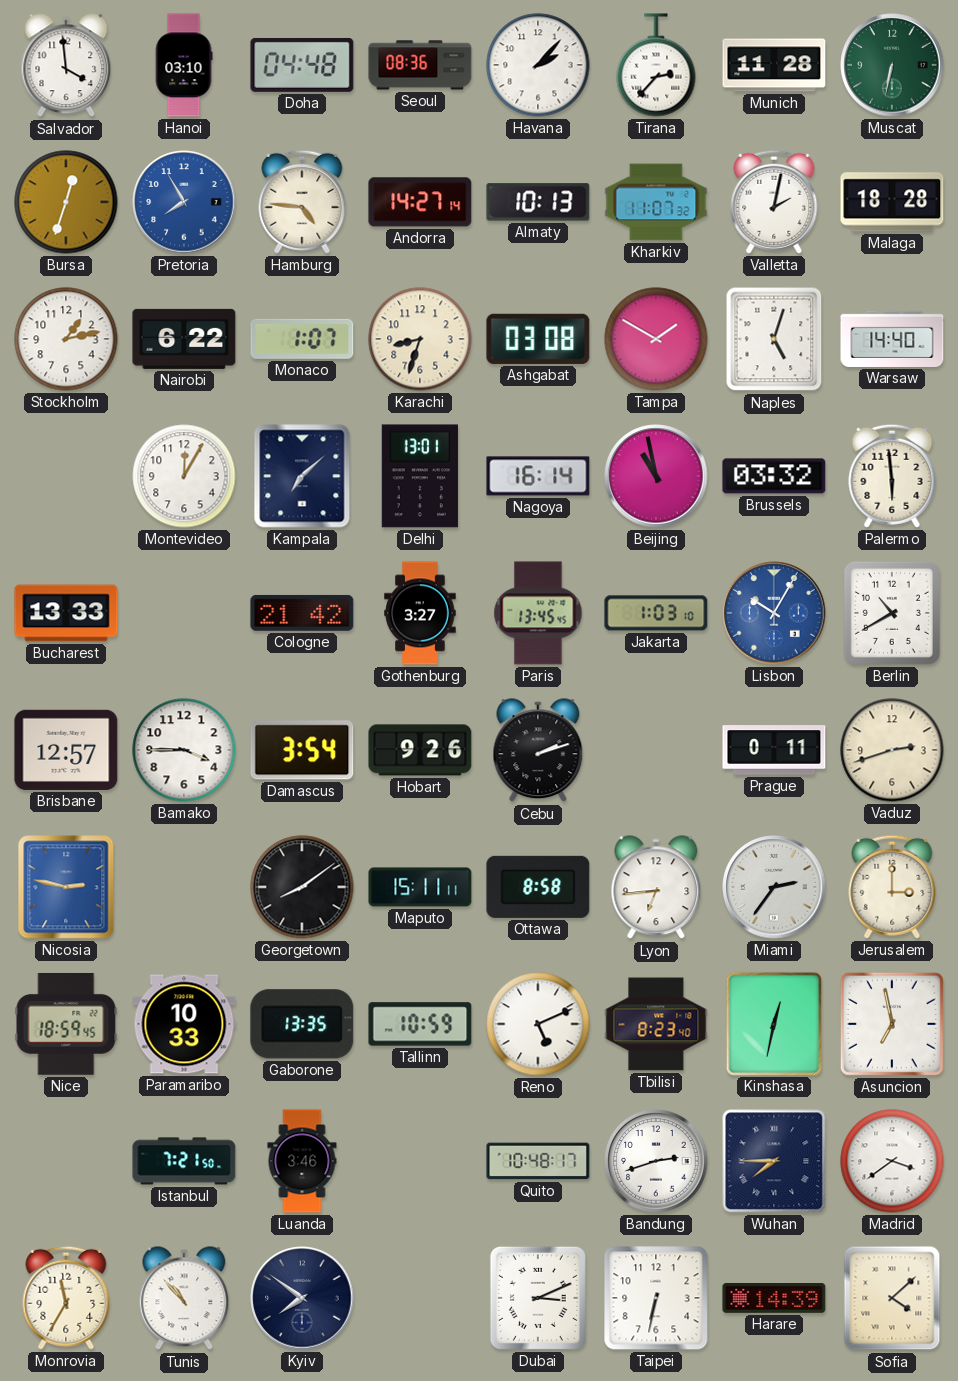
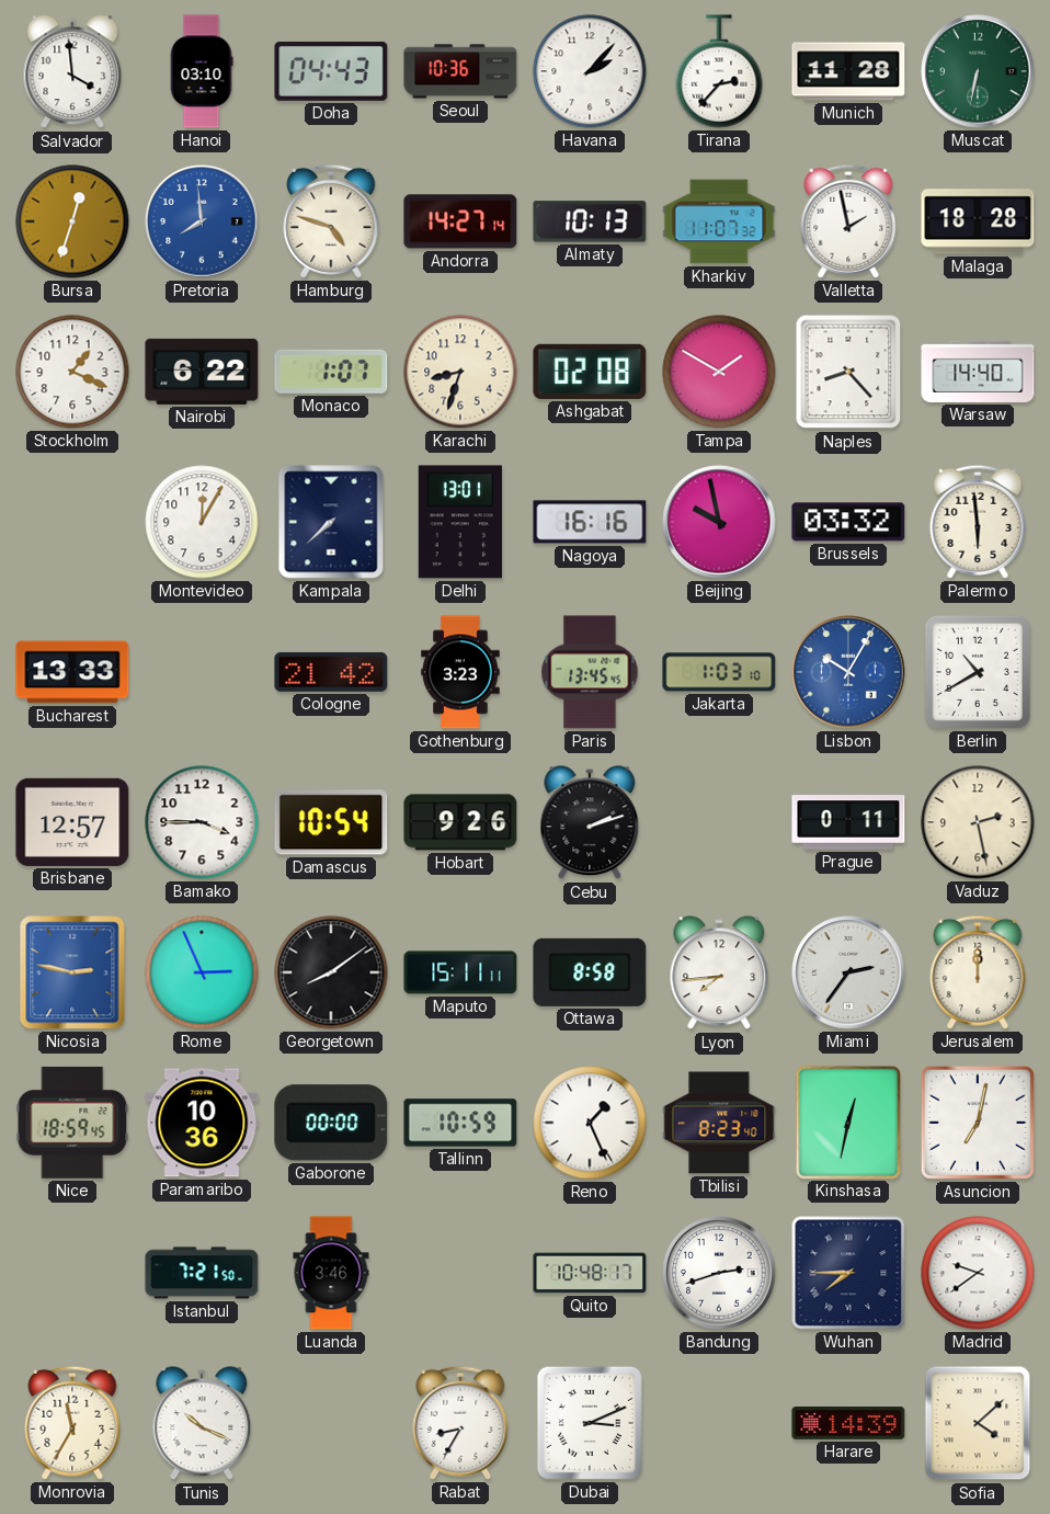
Doha: 04:48 -> 04:43
Seoul: 08:36 -> 10:36
Pretoria: 7:55 -> 7:59
Hamburg: 4:46 -> 4:48
Valletta: 2:02 -> 1:58
Stockholm: 1:13 -> 1:19
Ashgabat: 03:08 -> 02:08
Naples: 5:03 -> 8:23
Kampala: 7:08 -> 7:38
Nagoya: 16:14 -> 16:16
Beijing: 10:58 -> 9:58
Gothenburg: 3:27 -> 3:23
Damascus: 3:54 -> 10:54
Vaduz: 2:42 -> 2:28
Rome: none -> 2:56
Lyon: 6:44 -> 7:44
Jerusalem: 3:00 -> 12:00
Paramaribo: 10:33 -> 10:36
Gaborone: 13:35 -> 00:00
Reno: 5:11 -> 1:26
Asuncion: 6:58 -> 7:02
Madrid: 3:39 -> 9:39
Tunis: 10:53 -> 10:19
Kyiv: 7:51 -> none
Rabat: none -> 8:35
Taipei: 6:32 -> none
